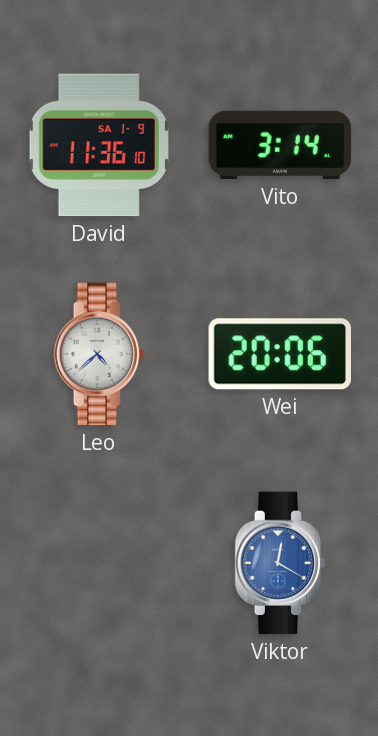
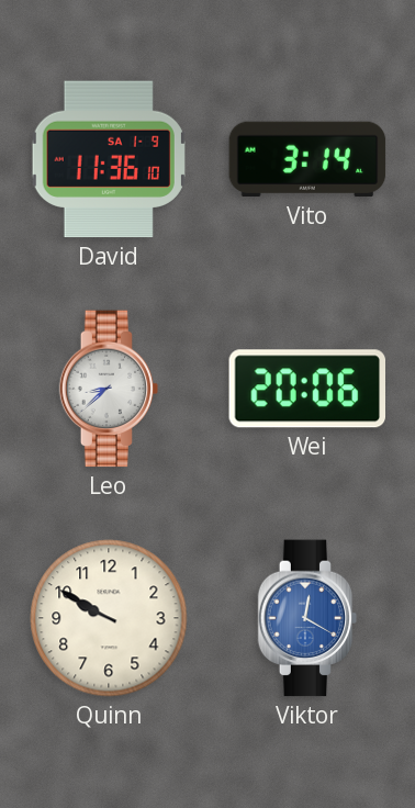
Leo: 4:38 -> 8:38
Quinn: none -> 9:50
